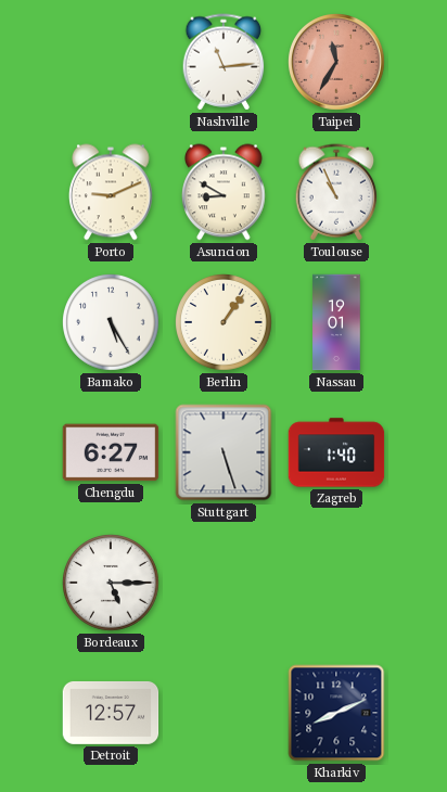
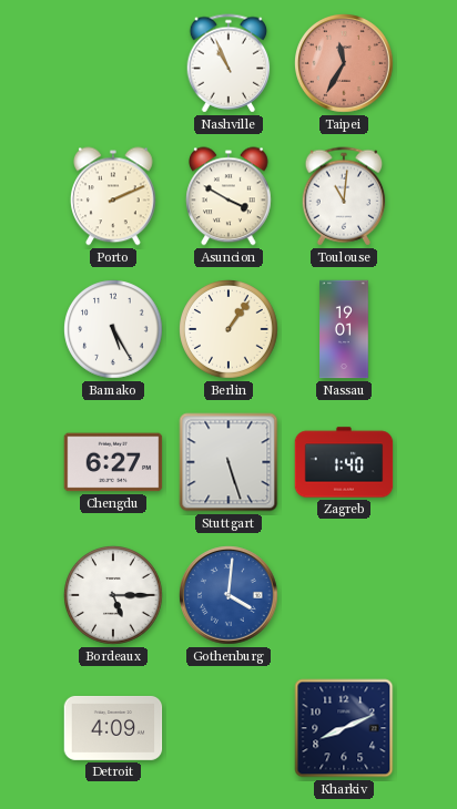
Nashville: 11:14 -> 10:56
Porto: 9:11 -> 2:11
Asuncion: 8:50 -> 3:50
Toulouse: 10:56 -> 11:01
Gothenburg: none -> 4:01
Detroit: 12:57 -> 4:09
